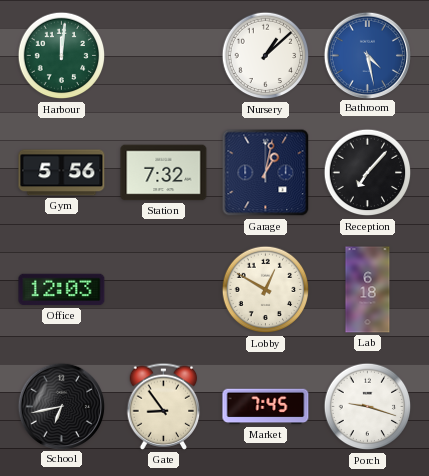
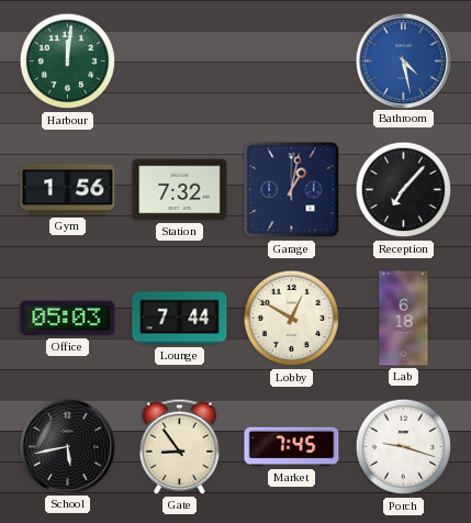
Nursery: 1:08 -> none
Gym: 5:56 -> 1:56
Office: 12:03 -> 05:03
Lounge: none -> 7:44
School: 6:43 -> 5:43
